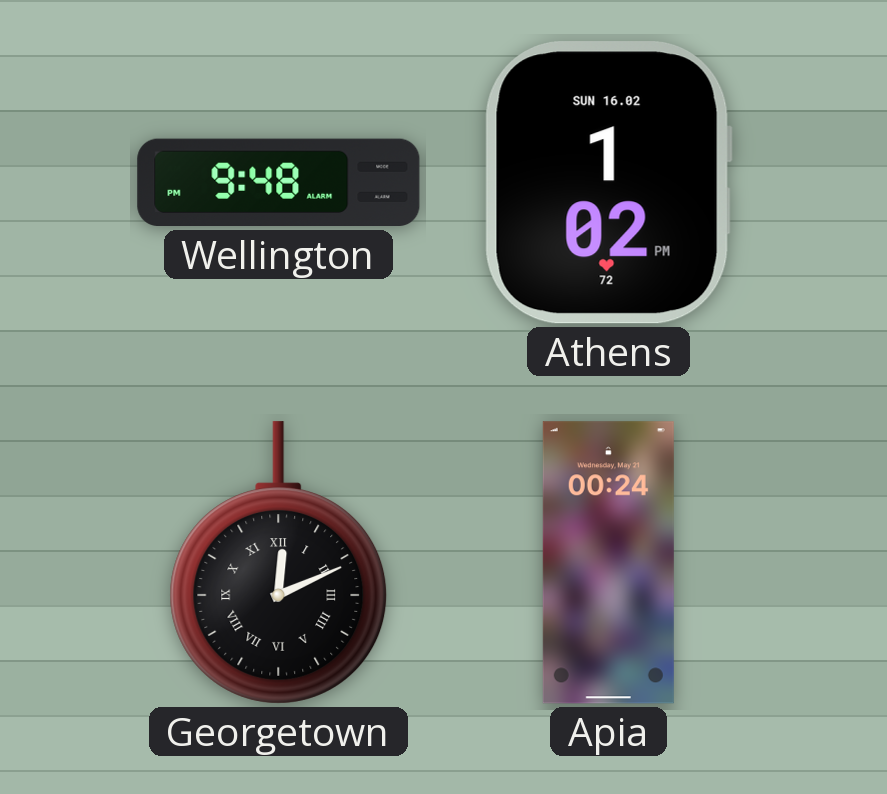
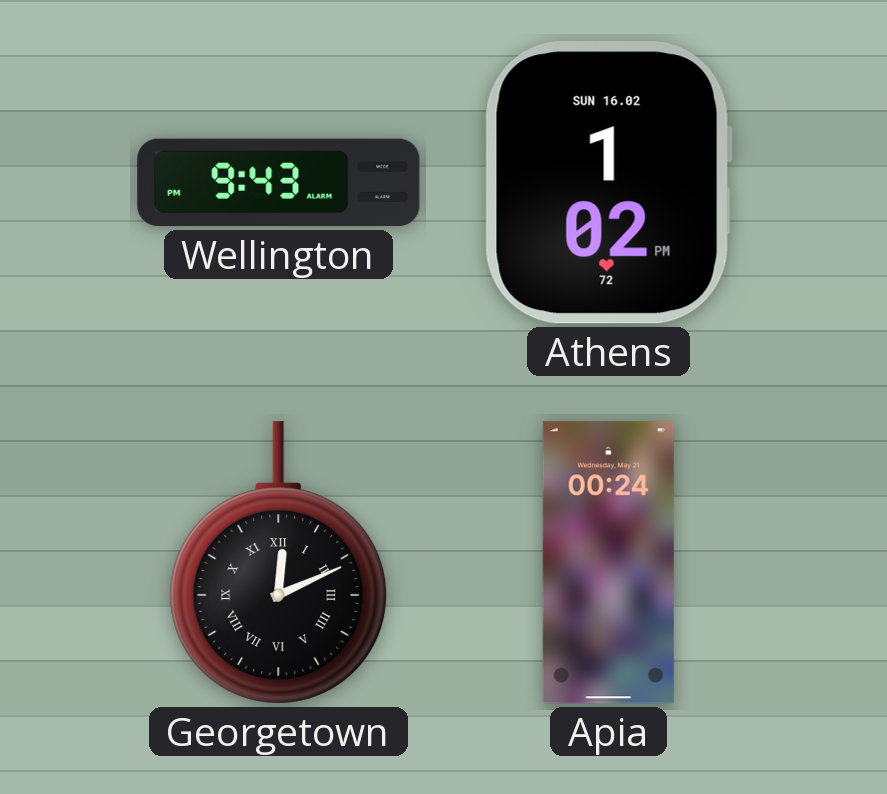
Wellington: 9:48 -> 9:43
